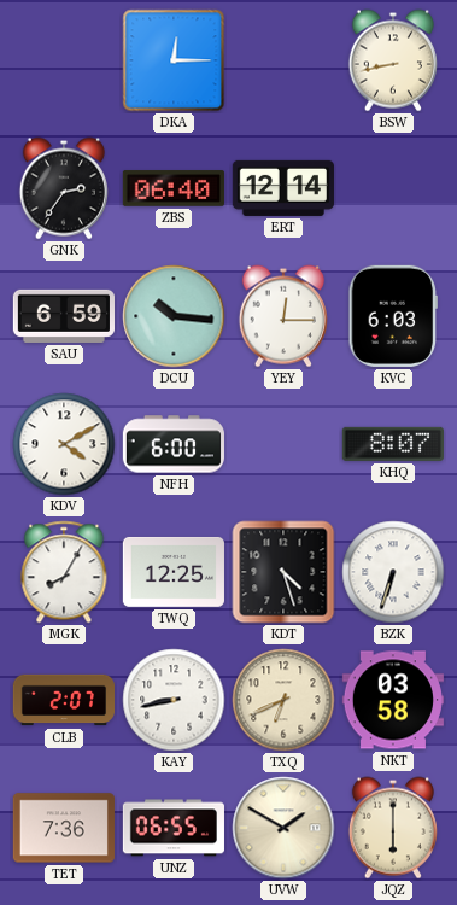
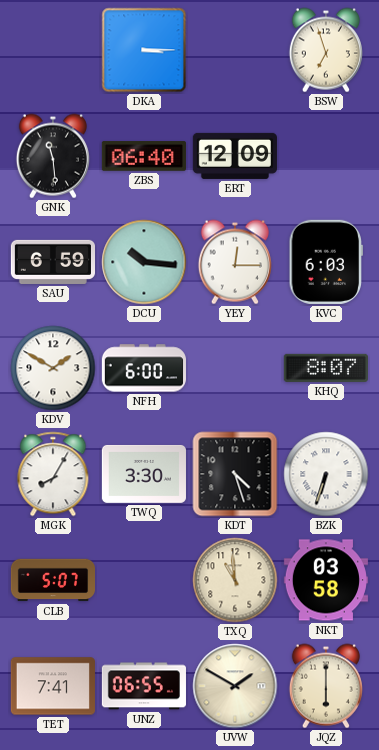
DKA: 12:15 -> 3:15
BSW: 8:43 -> 6:57
GNK: 2:36 -> 11:29
ERT: 12:14 -> 12:09
KDV: 4:10 -> 1:50
TWQ: 12:25 -> 3:30
CLB: 2:07 -> 5:07
KAY: 8:43 -> none
TXQ: 6:41 -> 10:59
TET: 7:36 -> 7:41
